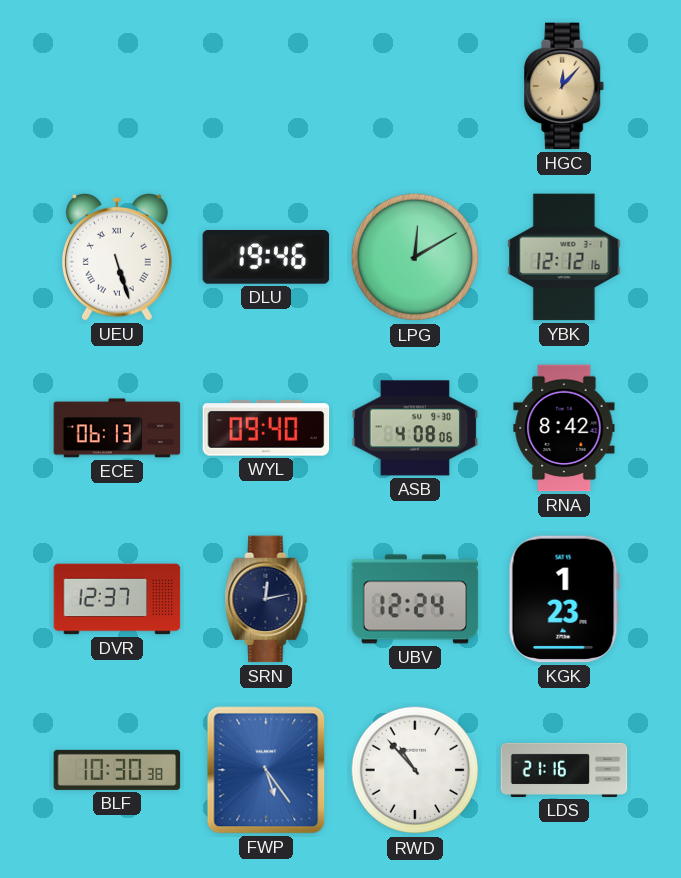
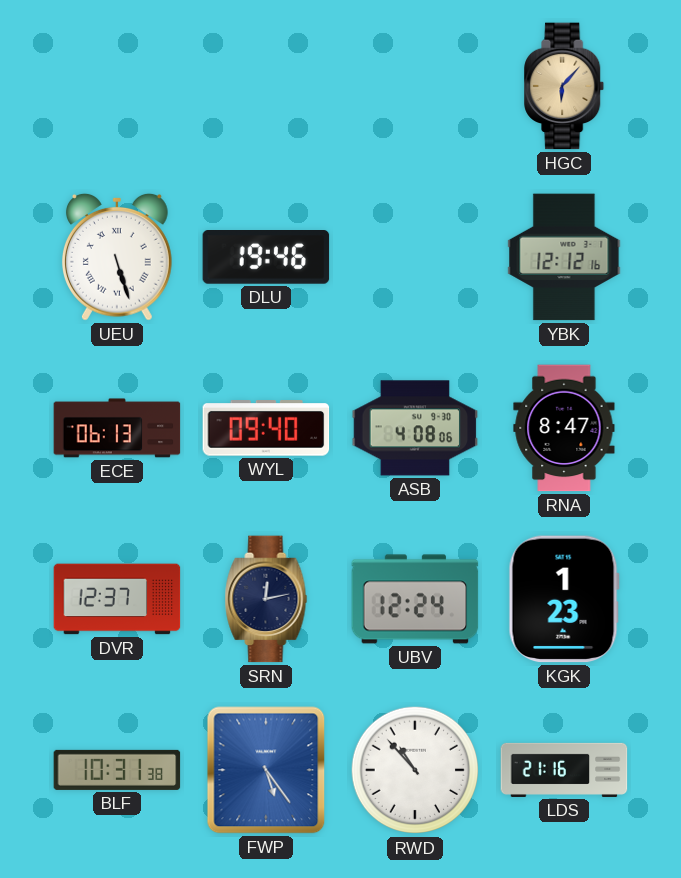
HGC: 12:07 -> 6:07
LPG: 12:10 -> none
RNA: 8:42 -> 8:47
BLF: 10:30 -> 10:31
